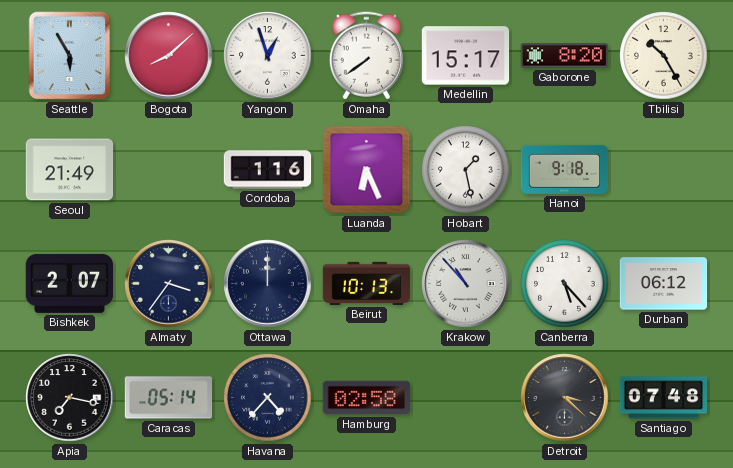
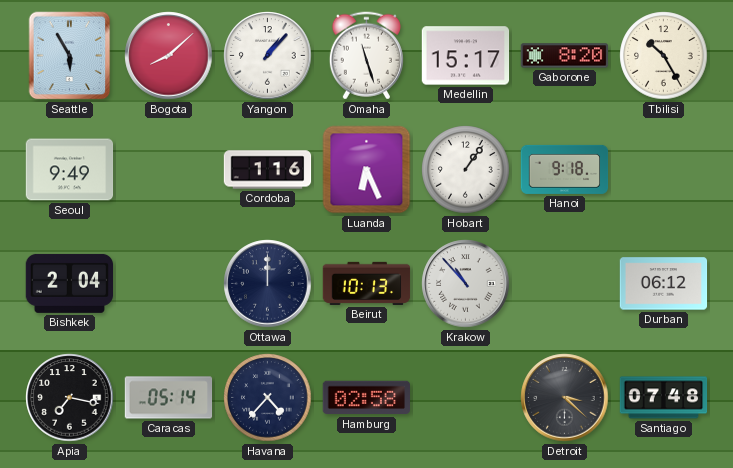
Yangon: 12:57 -> 1:07
Omaha: 7:39 -> 11:27
Seoul: 21:49 -> 9:49
Hobart: 1:28 -> 1:06
Bishkek: 2:07 -> 2:04
Almaty: 3:36 -> none
Canberra: 5:23 -> none
